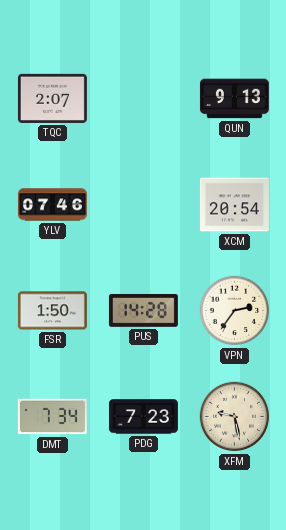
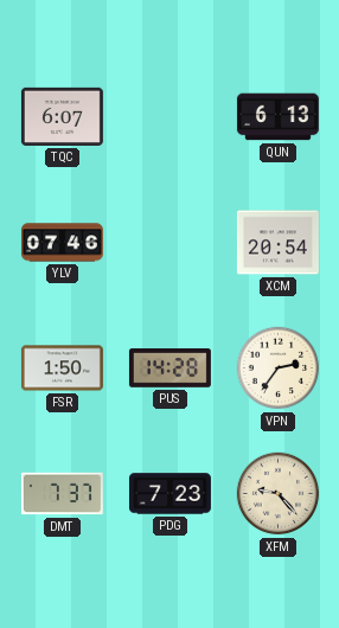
TQC: 2:07 -> 6:07
QUN: 9:13 -> 6:13
DMT: 7:34 -> 7:37
XFM: 9:28 -> 9:23
